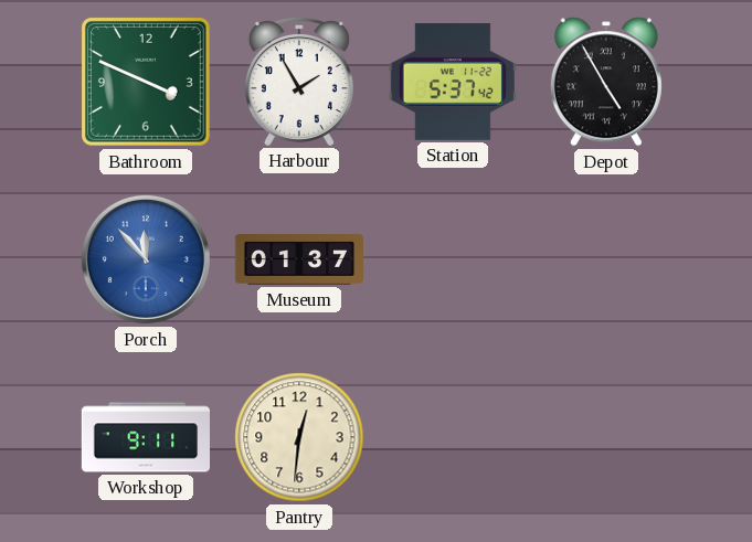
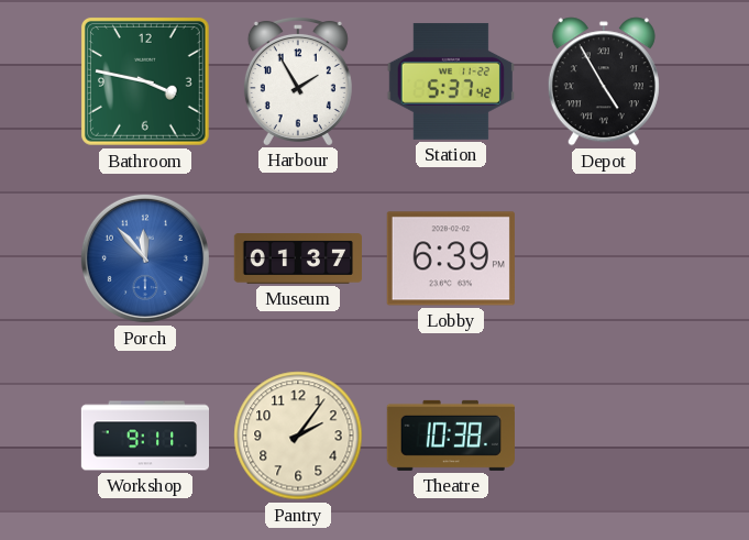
Bathroom: 3:49 -> 3:47
Lobby: none -> 6:39
Pantry: 12:31 -> 2:06
Theatre: none -> 10:38
